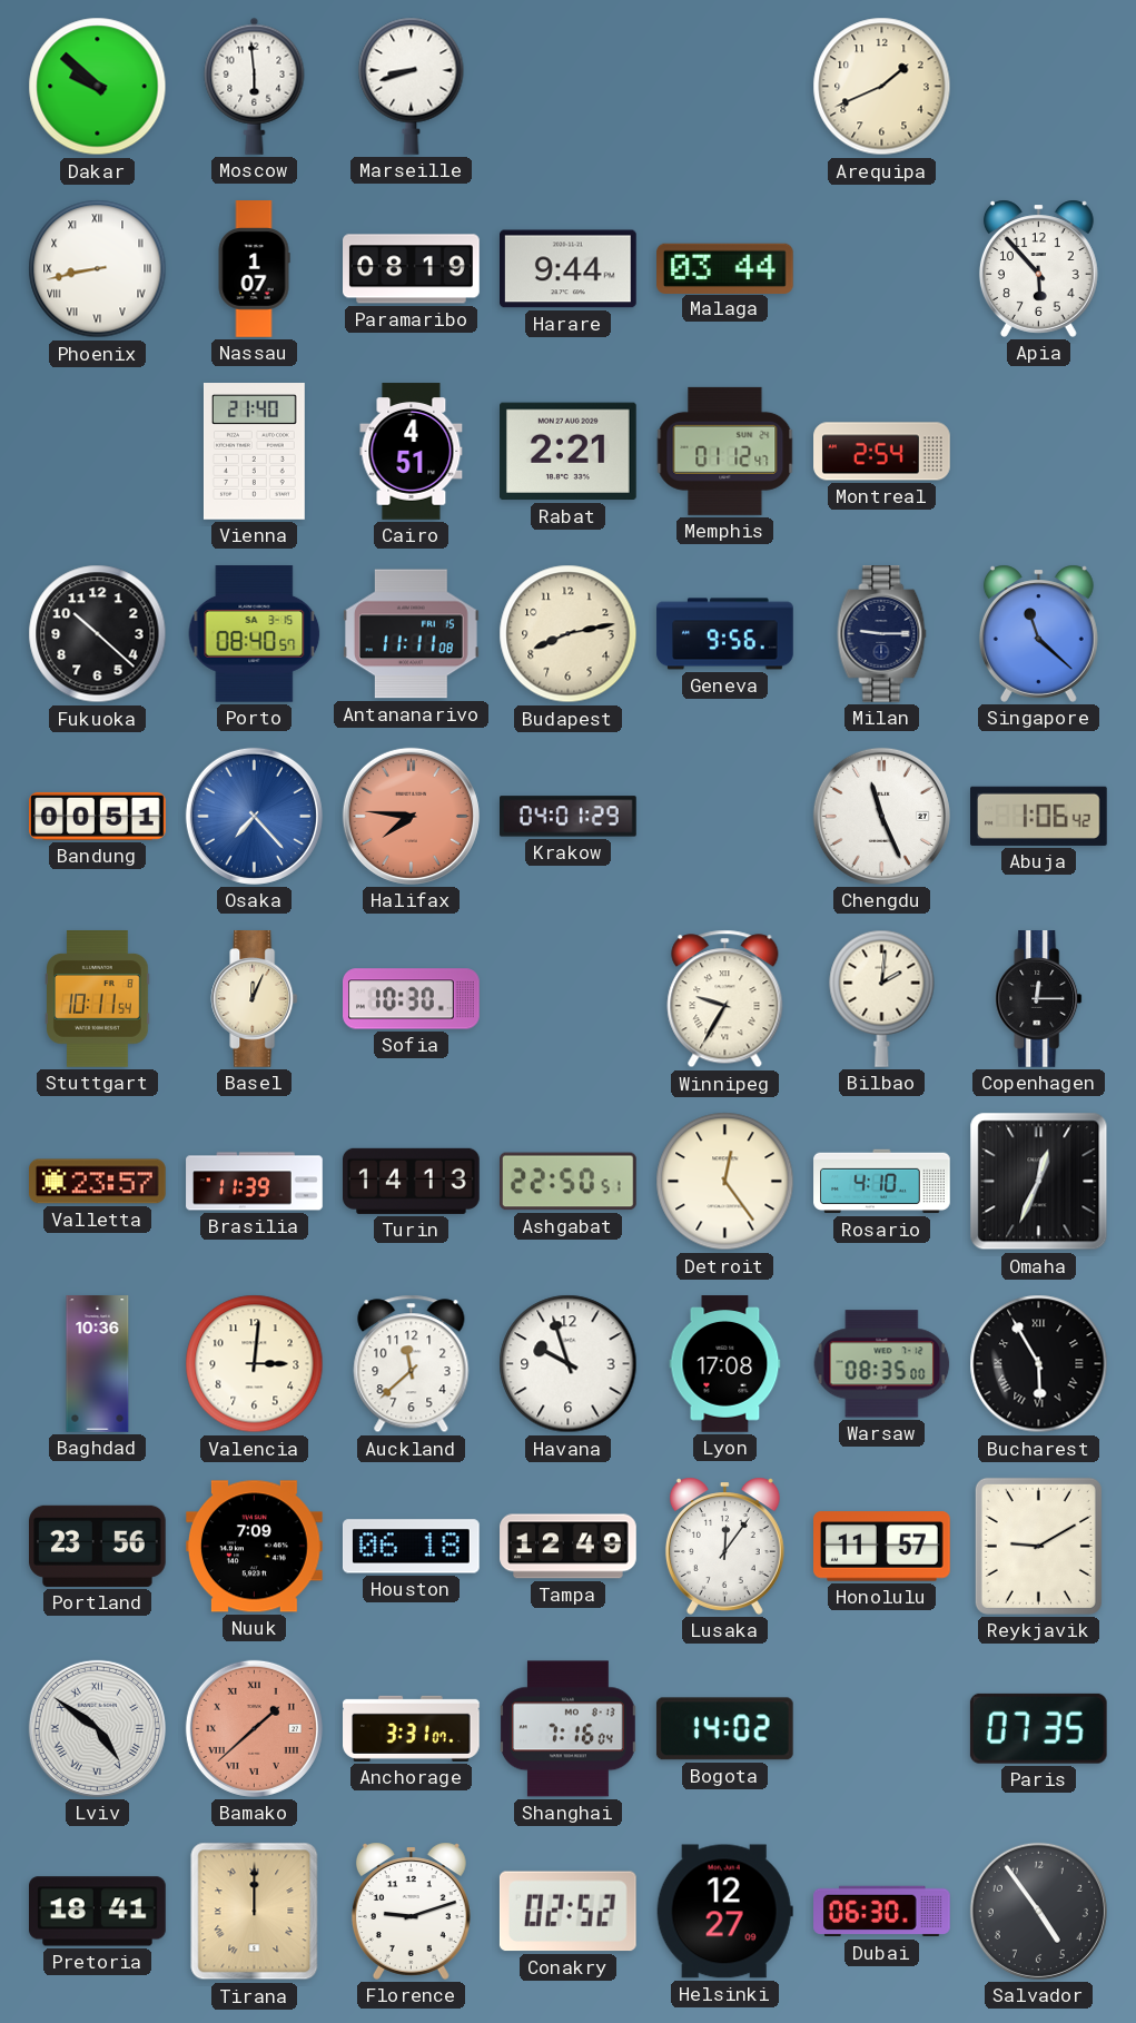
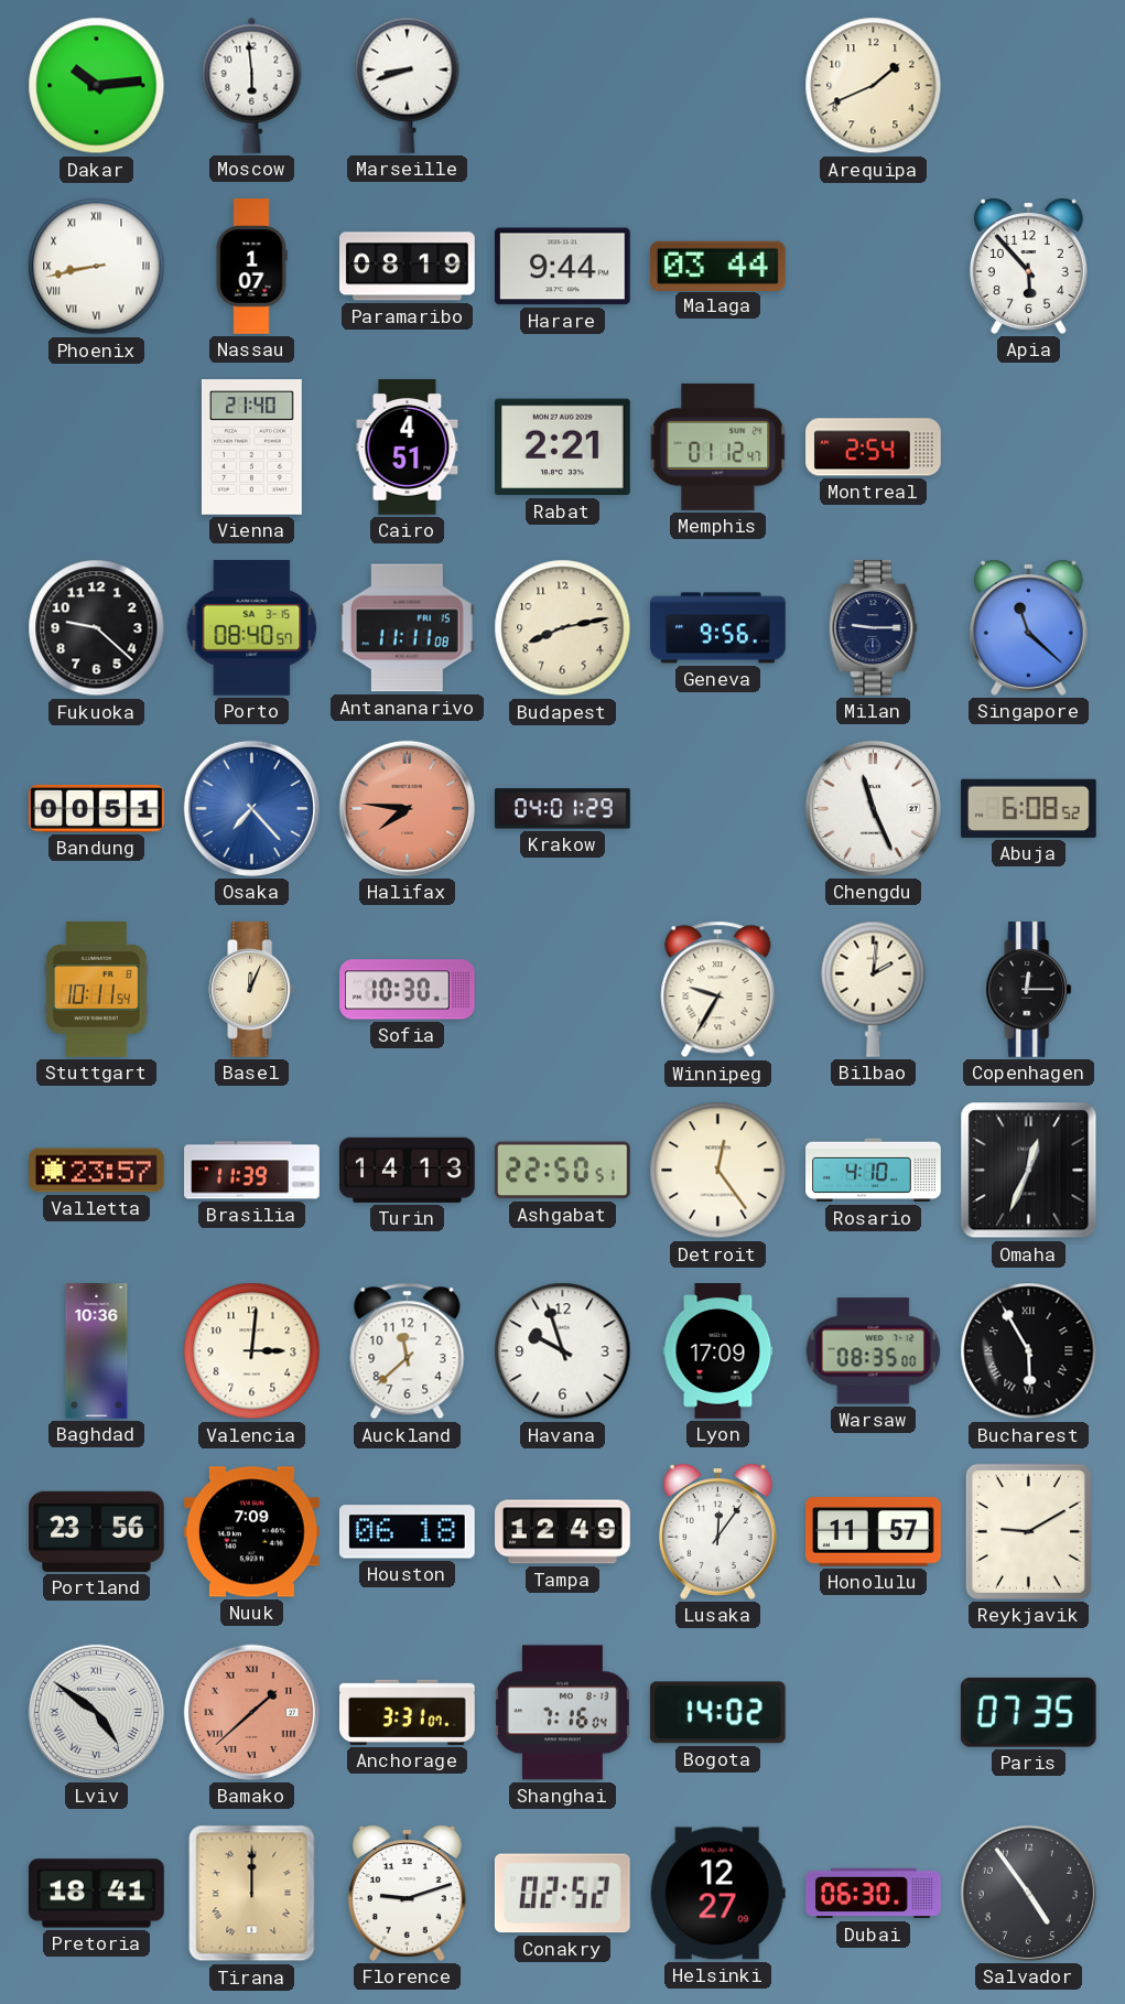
Dakar: 9:52 -> 10:14
Fukuoka: 10:22 -> 9:22
Abuja: 1:06 -> 6:08
Lyon: 17:08 -> 17:09
